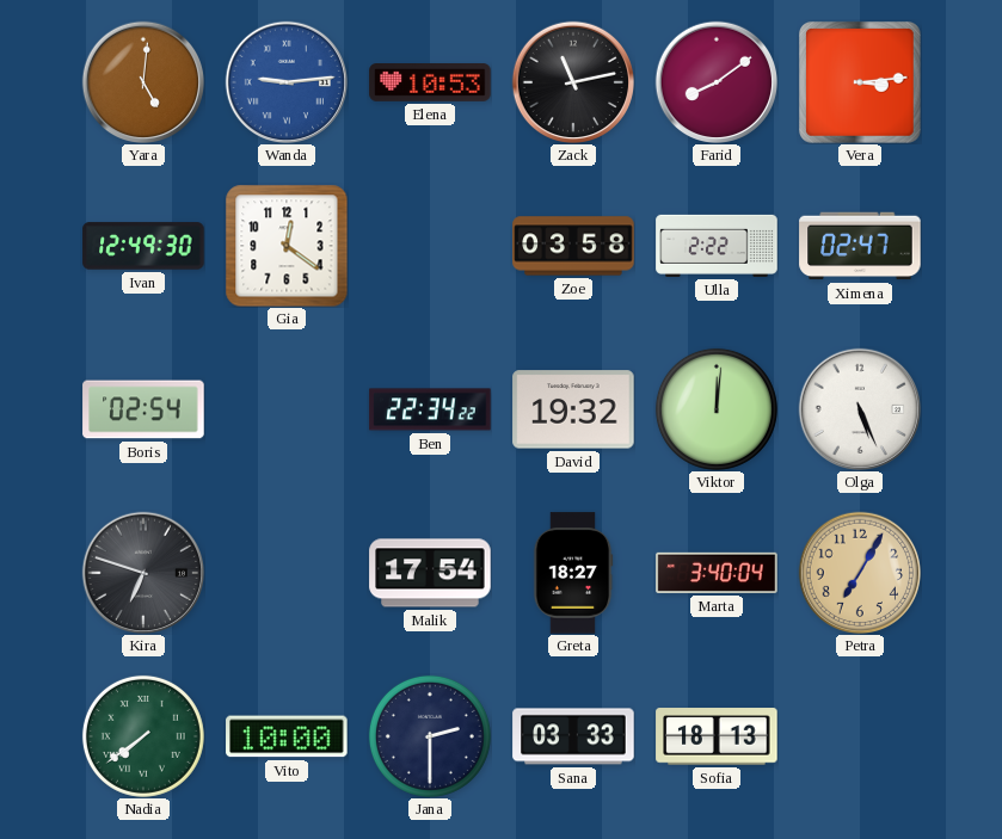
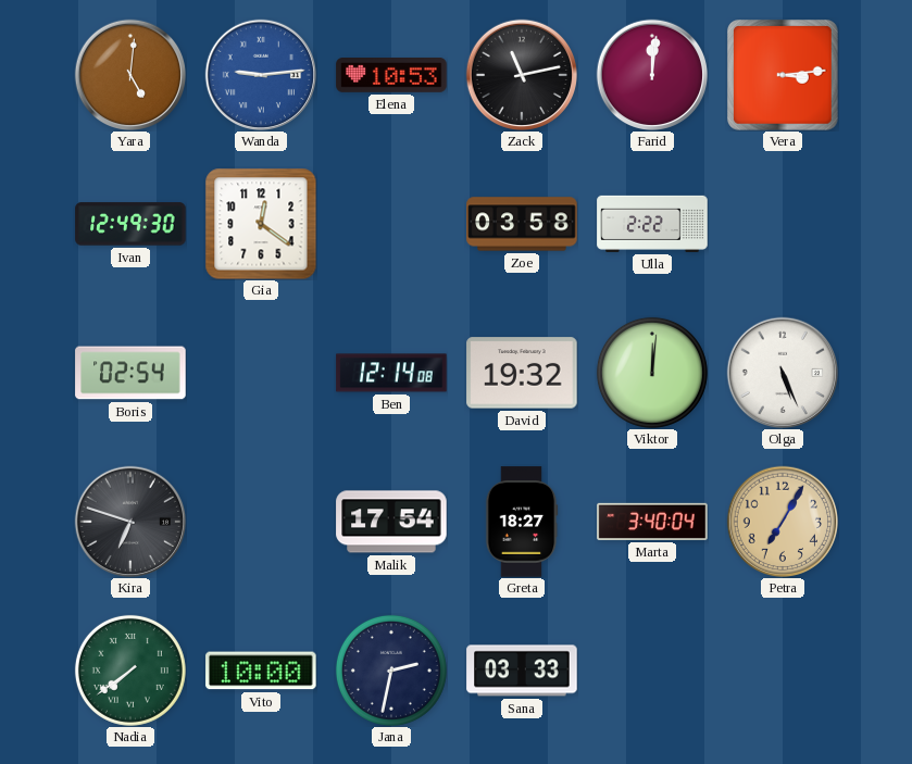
Farid: 8:09 -> 12:01
Ximena: 02:47 -> none
Ben: 22:34 -> 12:14
Jana: 2:30 -> 2:32
Sofia: 18:13 -> none
